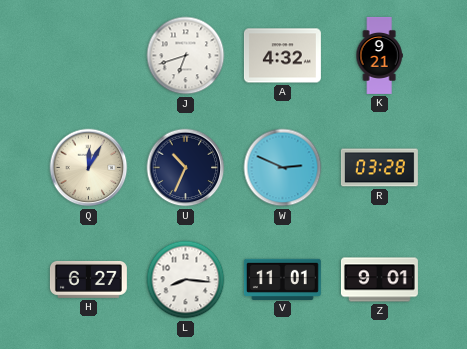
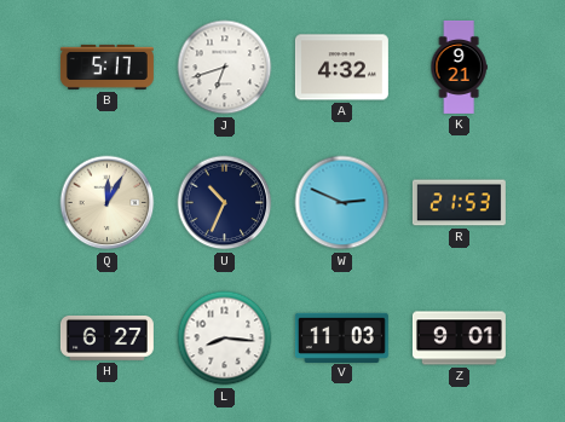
B: none -> 5:17
R: 03:28 -> 21:53
V: 11:01 -> 11:03
